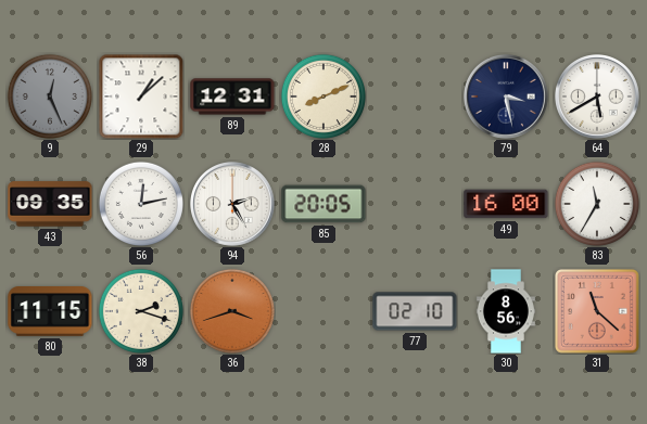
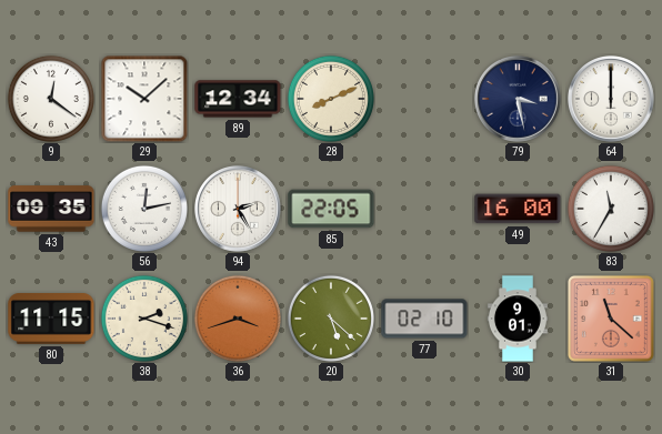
9: 12:26 -> 12:21
9 dial: grey -> white
29: 1:08 -> 10:08
89: 12:31 -> 12:34
64: 5:40 -> 12:00
85: 20:05 -> 22:05
20: none -> 5:22
30: 8:56 -> 9:01
